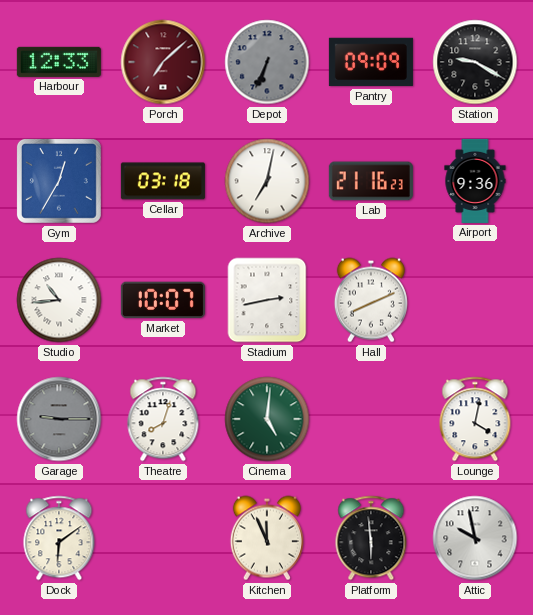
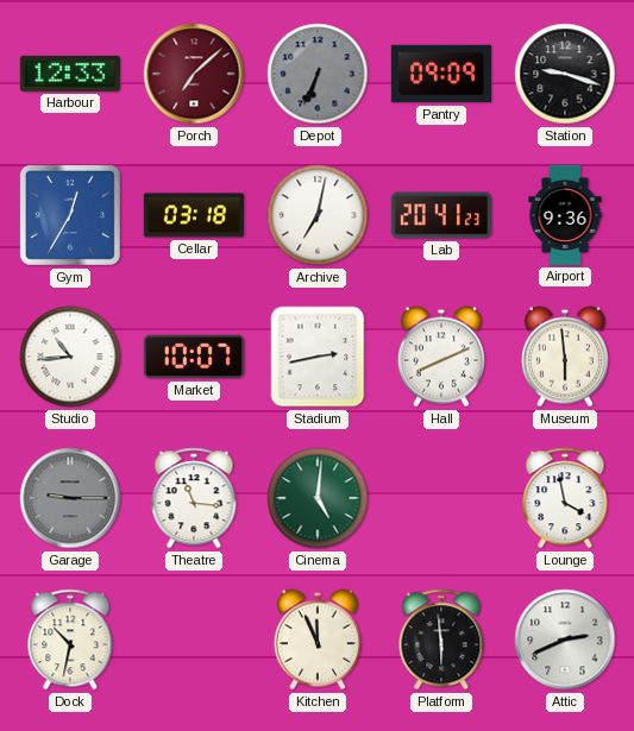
Station: 9:20 -> 9:18
Lab: 21:16 -> 20:41
Museum: none -> 5:59
Theatre: 8:03 -> 11:16
Lounge: 4:02 -> 3:58
Dock: 6:09 -> 10:32
Attic: 9:58 -> 2:41
